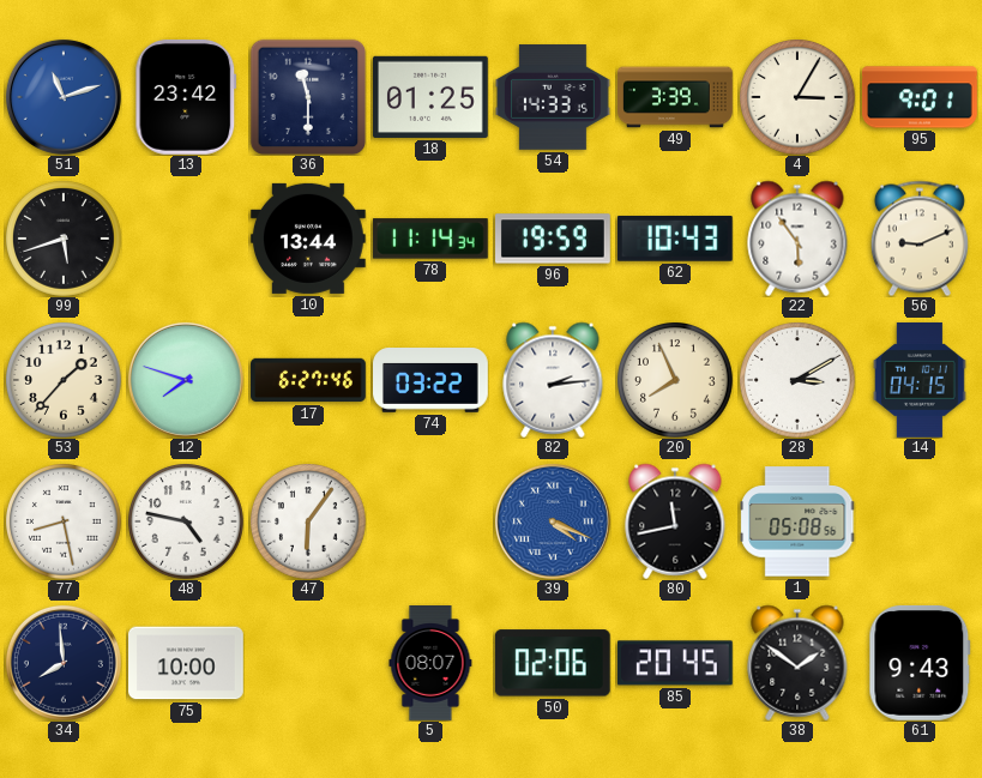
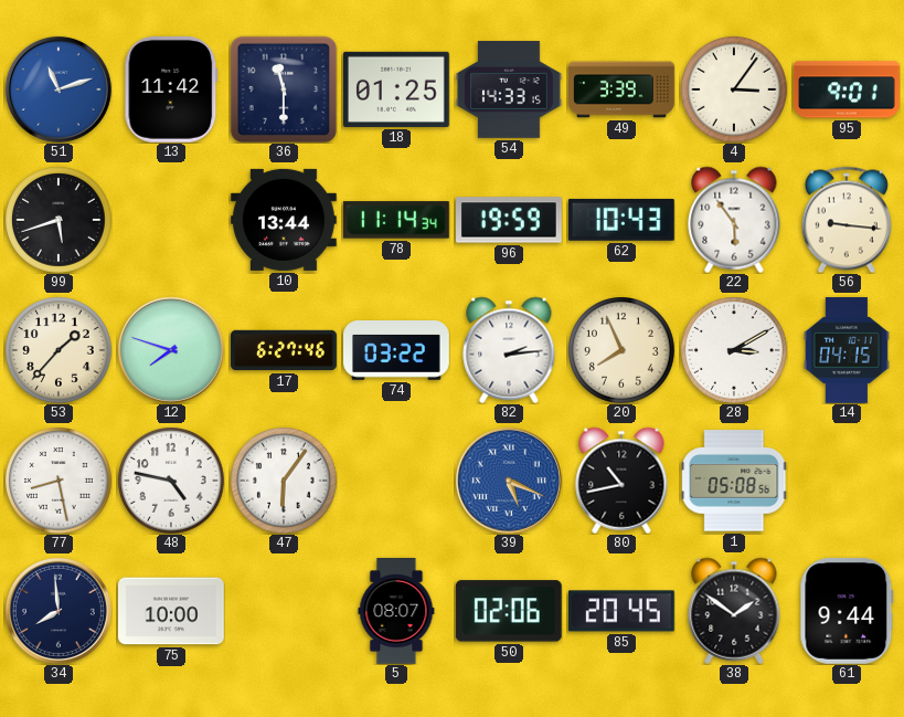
13: 23:42 -> 11:42
4: 3:05 -> 3:06
56: 9:11 -> 9:16
39: 4:19 -> 5:19
80: 11:43 -> 10:43
61: 9:43 -> 9:44
